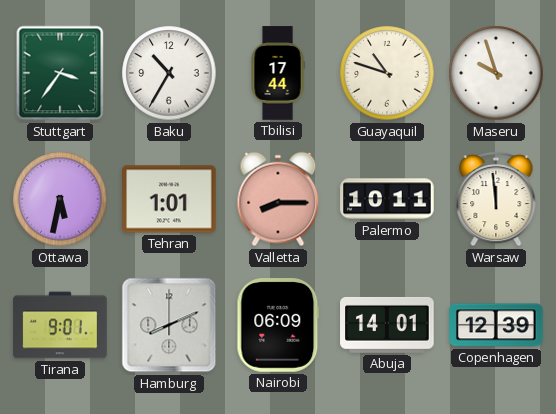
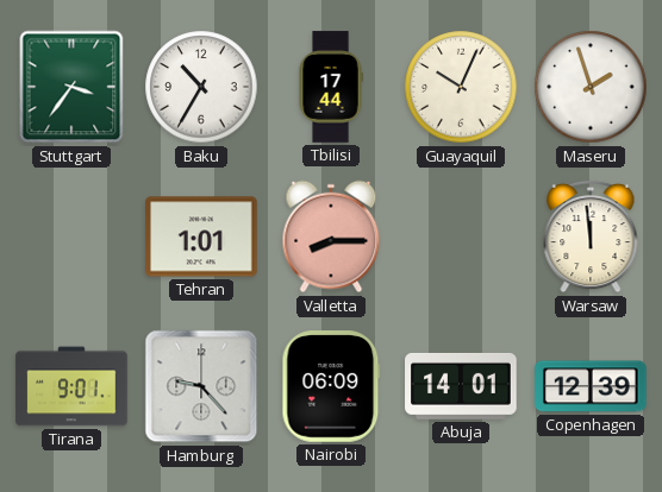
Guayaquil: 10:48 -> 10:04
Maseru: 9:57 -> 1:57
Ottawa: 5:32 -> none
Palermo: 10:11 -> none
Hamburg: 8:11 -> 9:23
